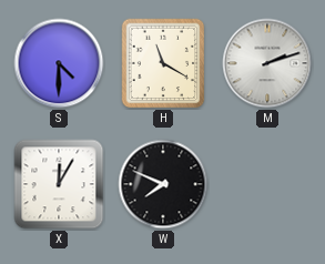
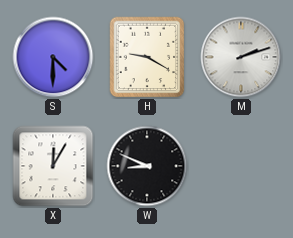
H: 11:20 -> 9:20
W: 7:49 -> 8:49
